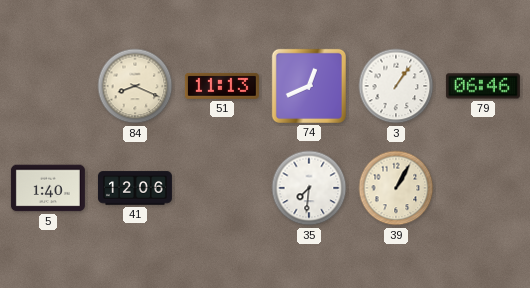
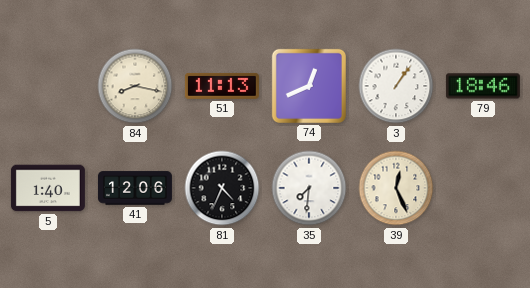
84: 8:19 -> 8:17
79: 06:46 -> 18:46
81: none -> 4:34
39: 1:05 -> 12:26
